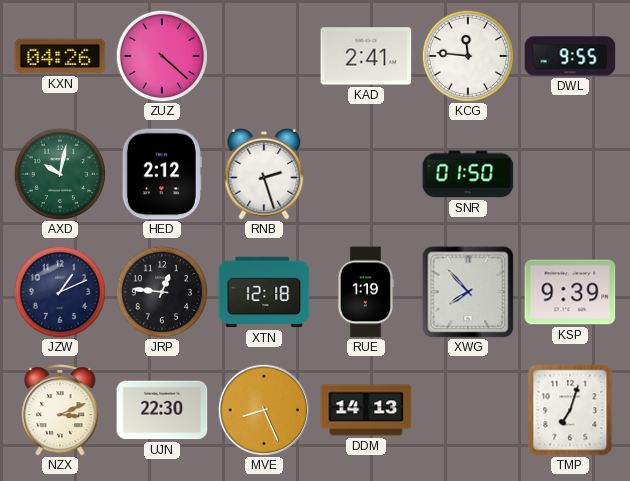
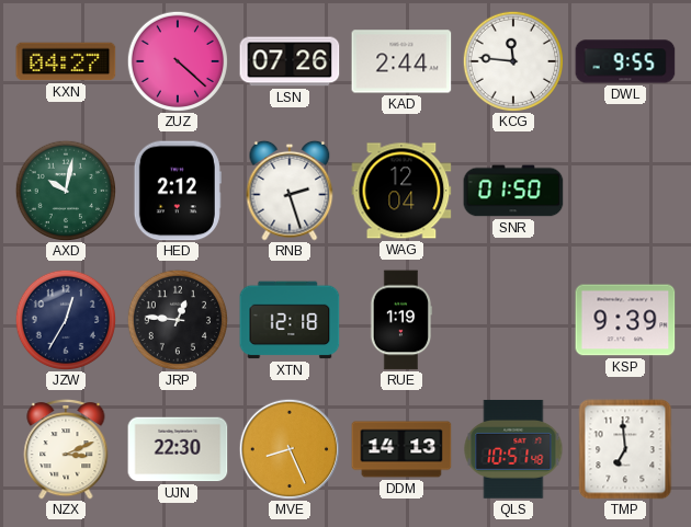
KXN: 04:26 -> 04:27
LSN: none -> 07:26
KAD: 2:41 -> 2:44
WAG: none -> 12:04
JZW: 1:11 -> 12:35
XWG: 7:53 -> none
QLS: none -> 10:51
TMP: 7:03 -> 6:59
